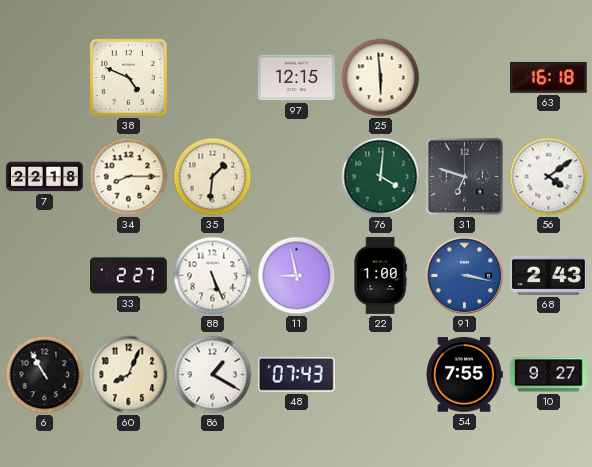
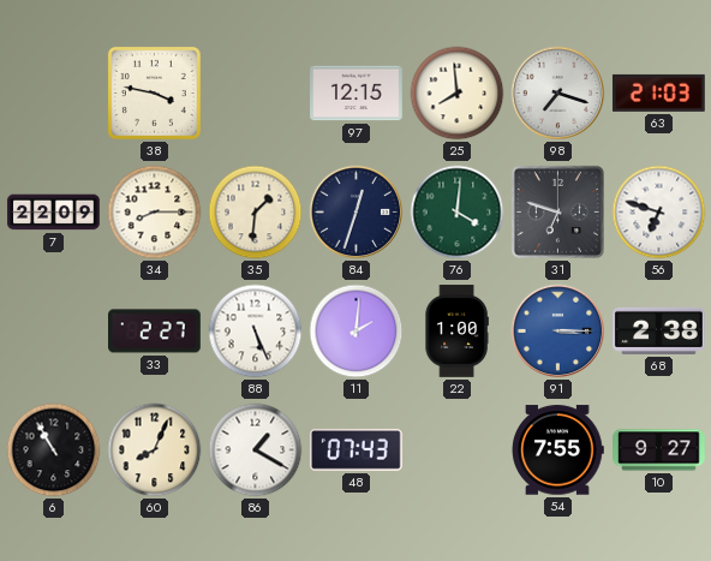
38: 4:49 -> 3:47
25: 5:59 -> 7:59
98: none -> 7:18
63: 16:18 -> 21:03
7: 22:18 -> 22:09
84: none -> 12:33
56: 4:09 -> 6:48
11: 8:58 -> 2:01
91: 3:17 -> 3:15
68: 2:43 -> 2:38
